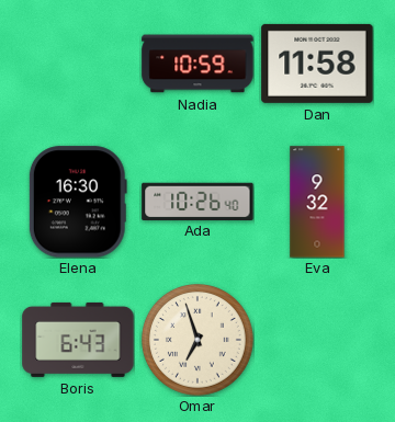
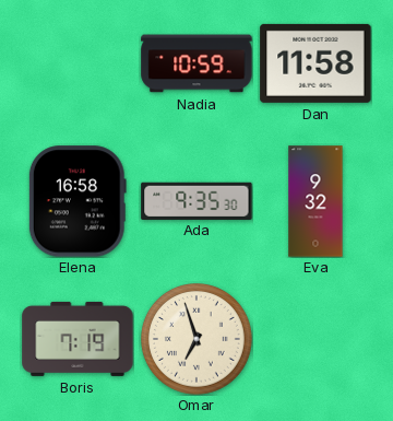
Elena: 16:30 -> 16:58
Ada: 10:26 -> 9:35
Boris: 6:43 -> 7:19
